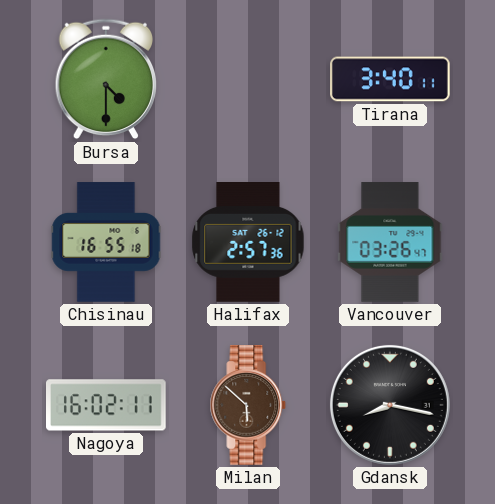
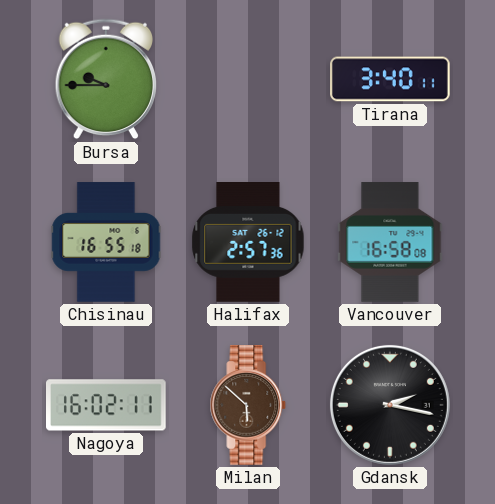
Bursa: 4:30 -> 9:45
Vancouver: 03:26 -> 16:58
Gdansk: 8:17 -> 2:17
